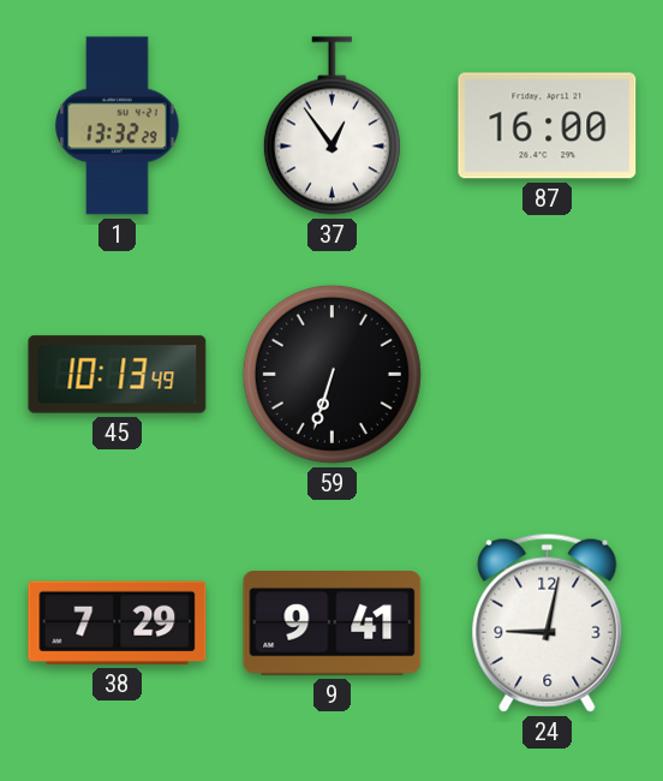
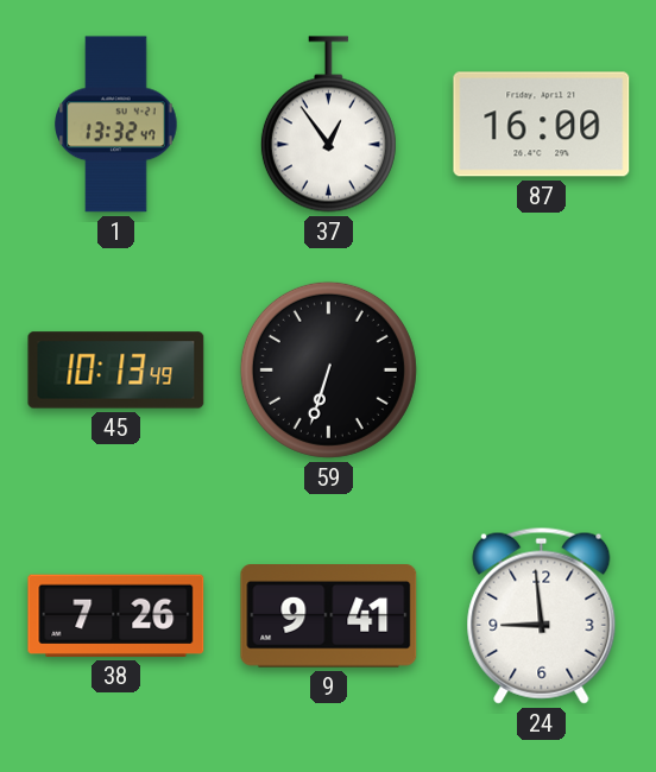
1: 13:32:29 -> 13:32:47
38: 7:29 -> 7:26
24: 9:02 -> 8:59
